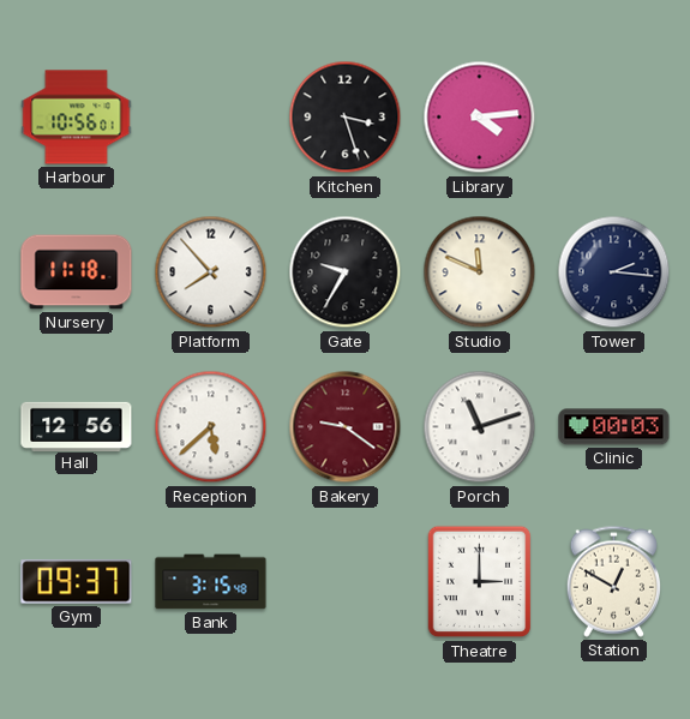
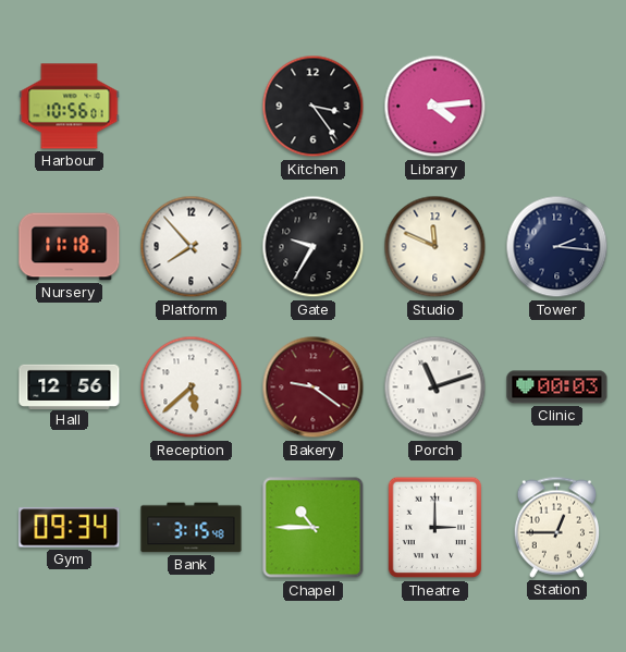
Kitchen: 3:27 -> 3:24
Gym: 09:37 -> 09:34
Chapel: none -> 10:45
Station: 12:50 -> 12:45
